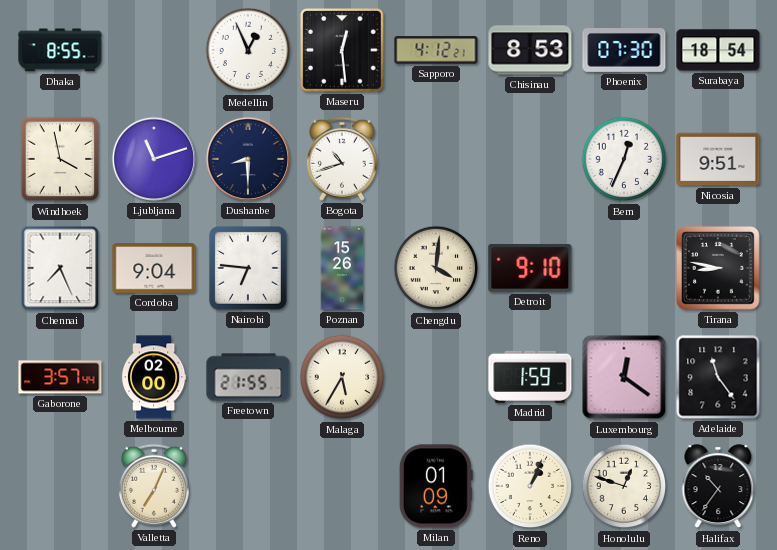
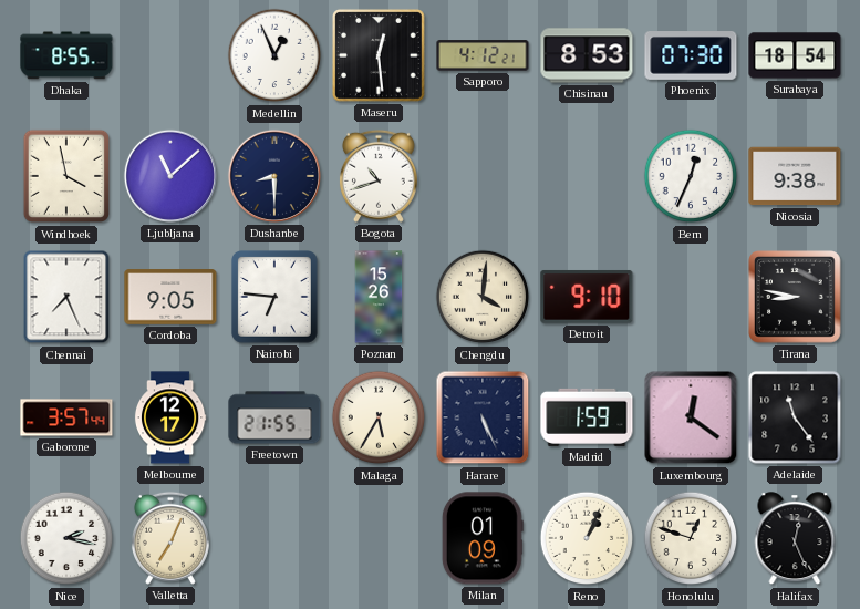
Ljubljana: 11:12 -> 11:08
Nicosia: 9:51 -> 9:38
Cordoba: 9:04 -> 9:05
Melbourne: 02:00 -> 12:17
Harare: none -> 5:26
Nice: none -> 2:17
Halifax: 10:36 -> 12:26
